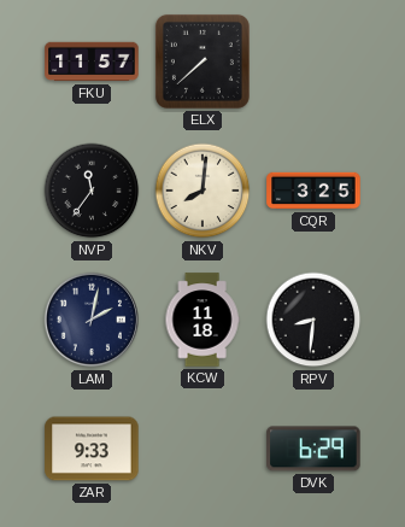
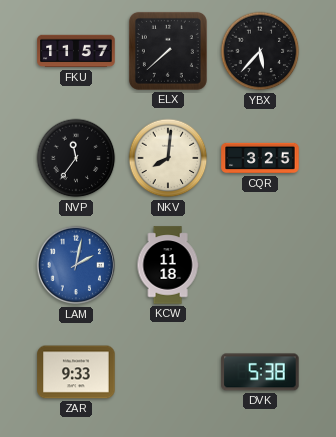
YBX: none -> 5:37
LAM dial: navy -> blue
RPV: 8:31 -> none
DVK: 6:29 -> 5:38
